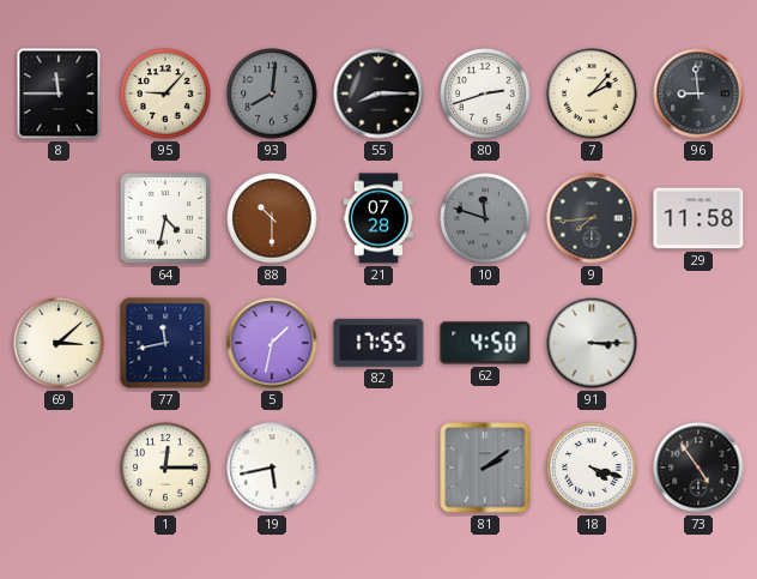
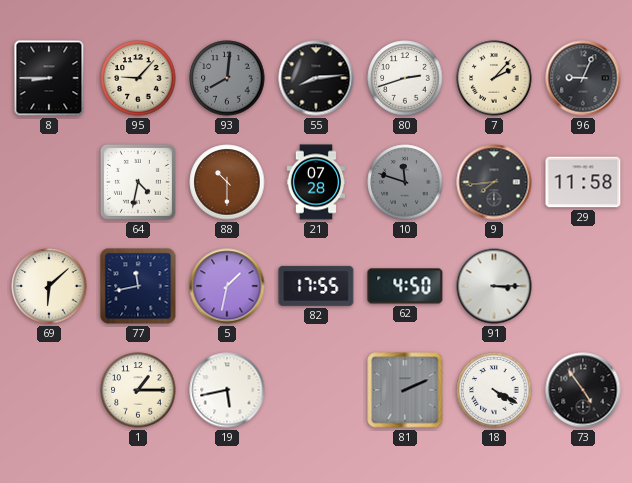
8: 11:45 -> 8:45
55: 8:15 -> 8:14
96: 8:59 -> 9:04
69: 3:08 -> 6:08
1: 12:15 -> 1:15
81: 2:09 -> 2:11
18: 4:18 -> 4:20
